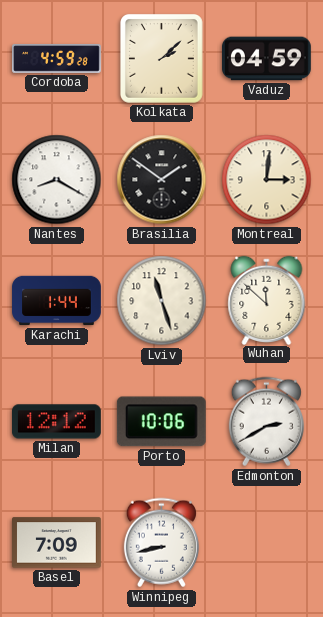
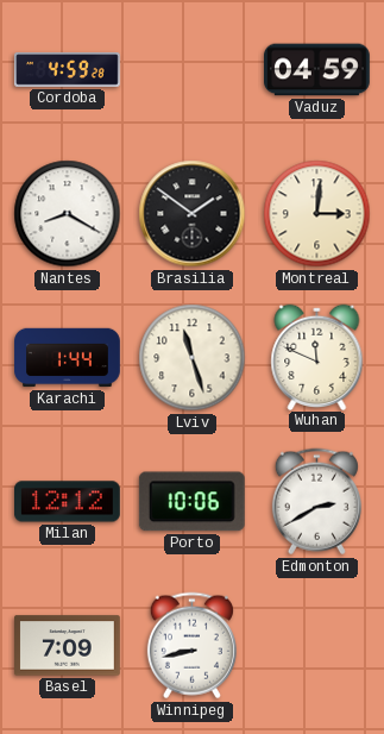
Kolkata: 2:08 -> none
Wuhan: 11:52 -> 11:49
